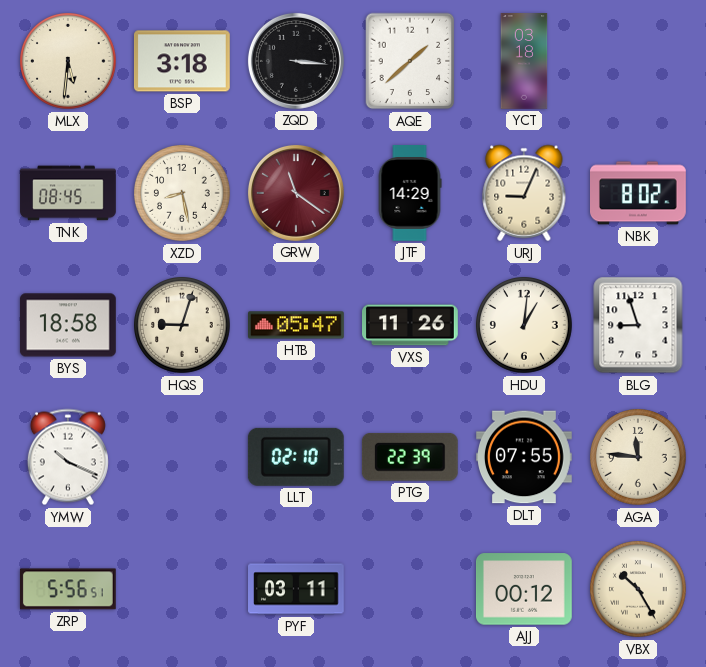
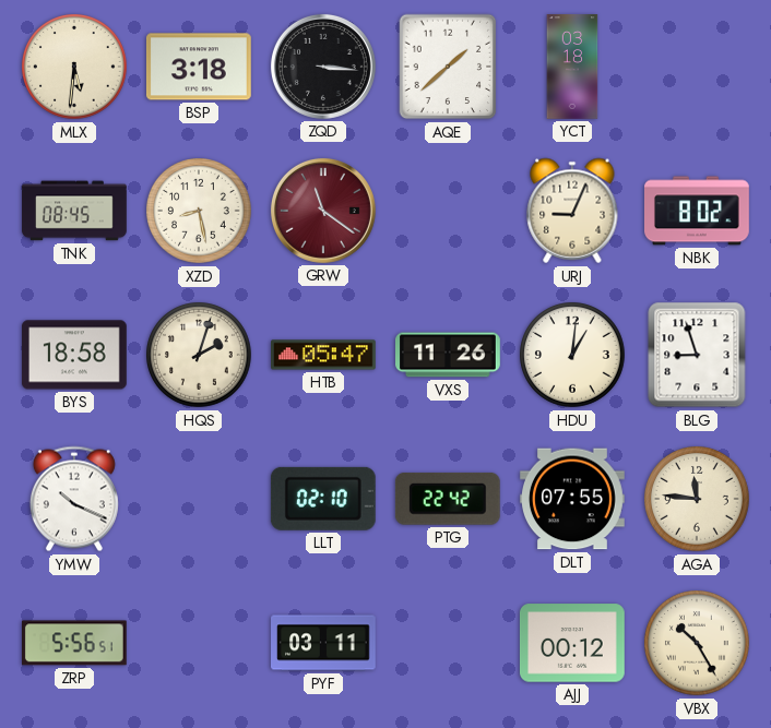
JTF: 14:29 -> none
HQS: 9:03 -> 2:03
PTG: 22:39 -> 22:42
